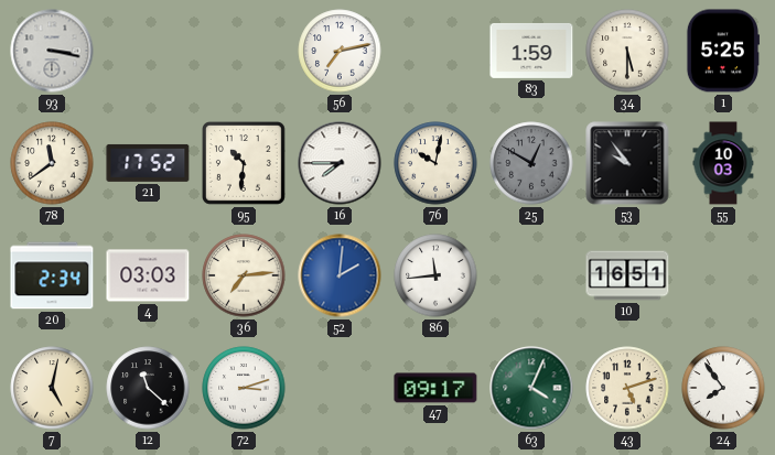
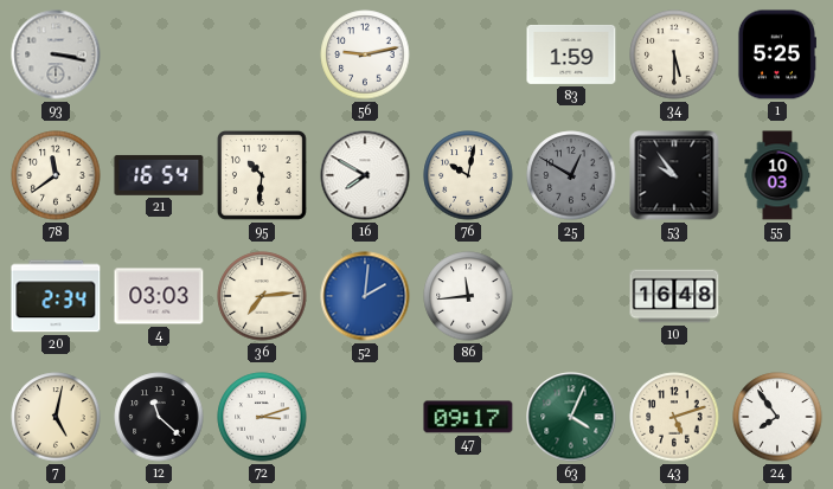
56: 7:13 -> 9:13
21: 17:52 -> 16:54
16: 7:45 -> 7:50
10: 16:51 -> 16:48
